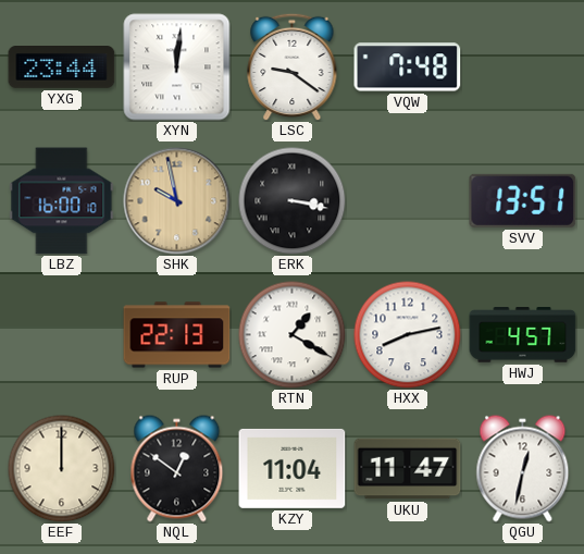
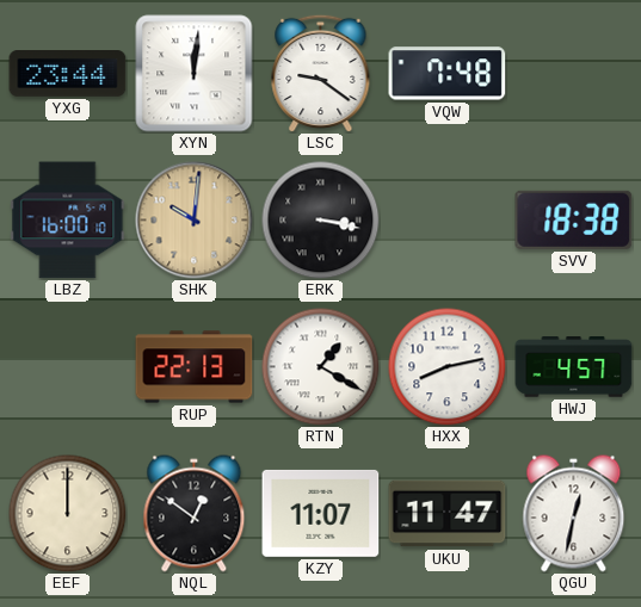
SHK: 9:58 -> 10:01
SVV: 13:51 -> 18:38
KZY: 11:04 -> 11:07
